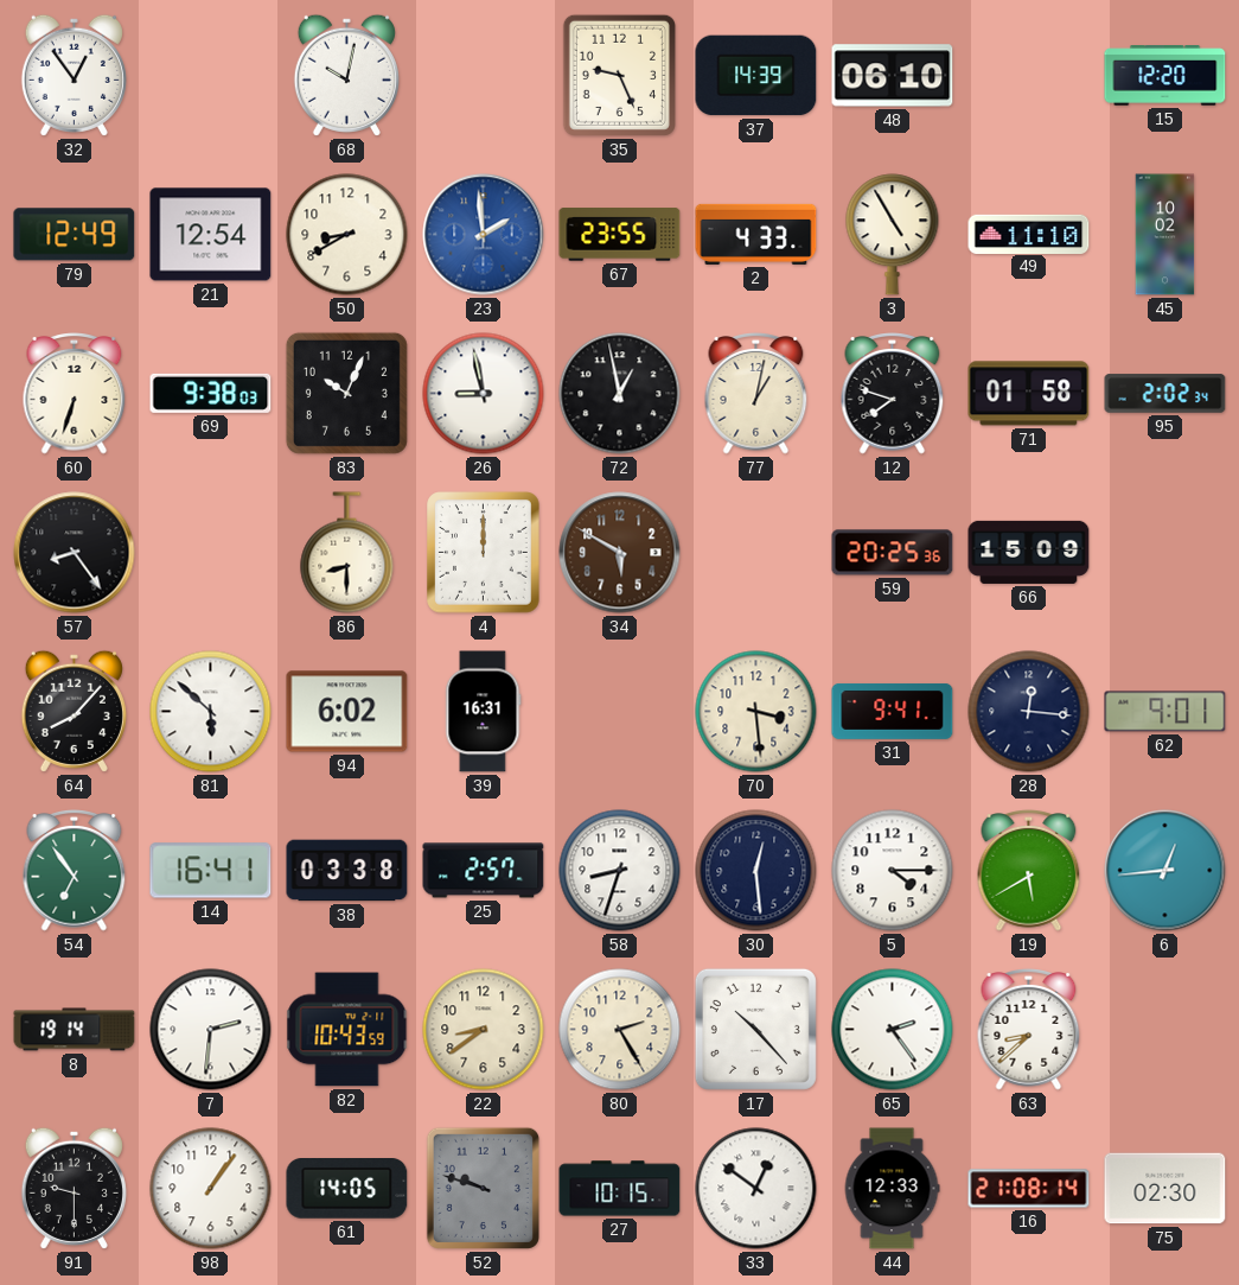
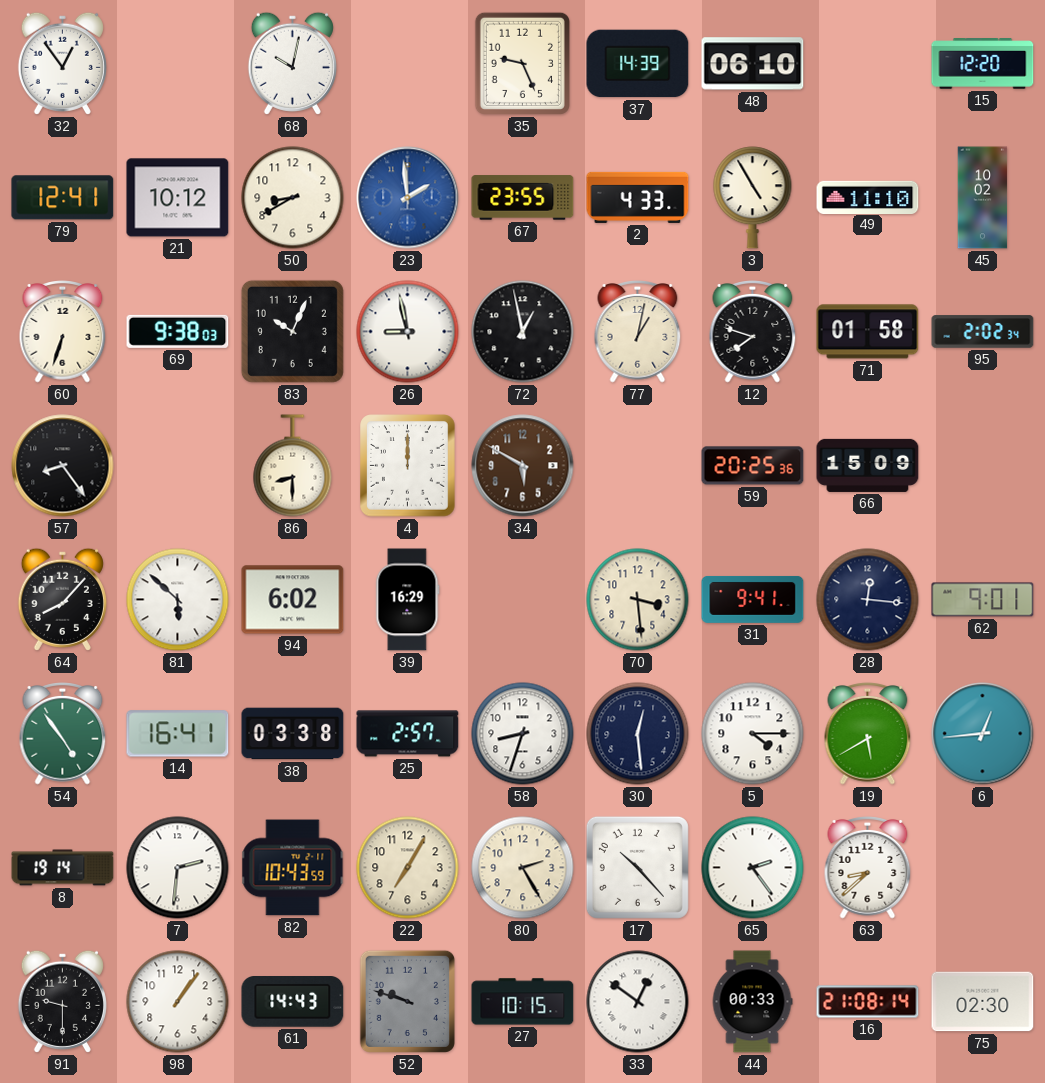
79: 12:49 -> 12:41
21: 12:54 -> 10:12
39: 16:31 -> 16:29
54: 6:54 -> 4:54
22: 8:39 -> 7:05
61: 14:05 -> 14:43
44: 12:33 -> 00:33
